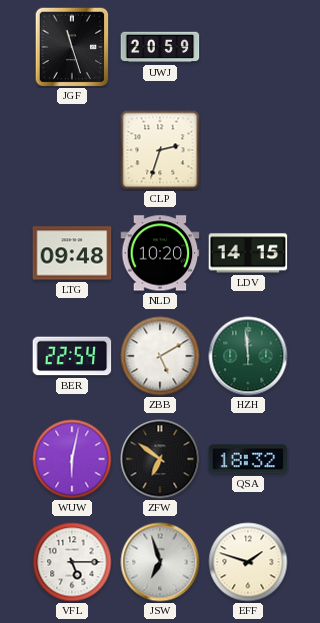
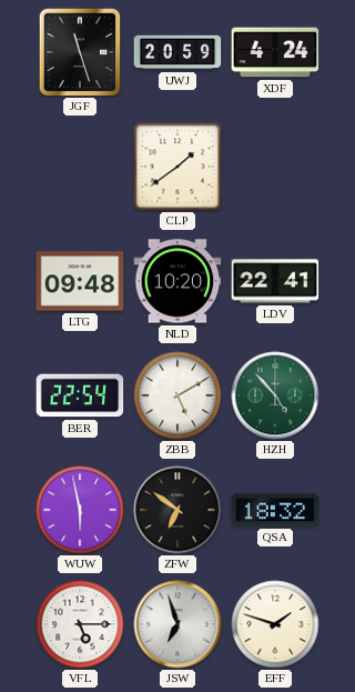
XDF: none -> 4:24
CLP: 2:33 -> 1:39
LDV: 14:15 -> 22:41
HZH: 11:59 -> 4:53
WUW: 6:02 -> 5:58
